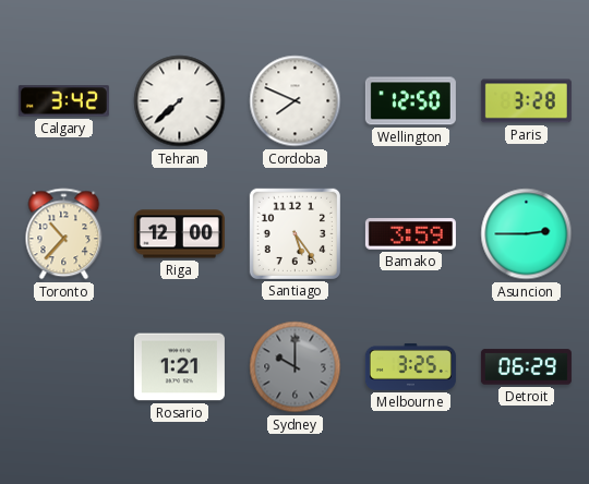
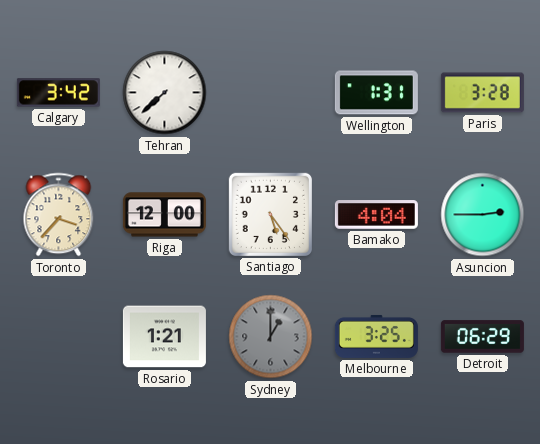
Cordoba: 7:49 -> none
Wellington: 12:50 -> 1:31
Toronto: 10:37 -> 3:37
Bamako: 3:59 -> 4:04
Sydney: 10:00 -> 1:00
